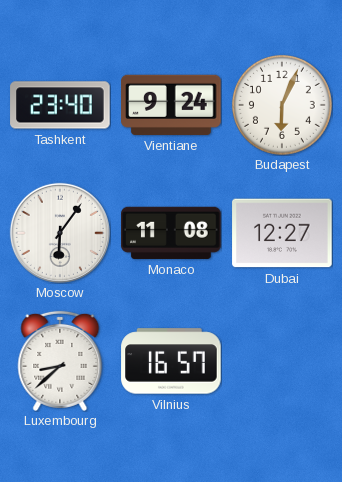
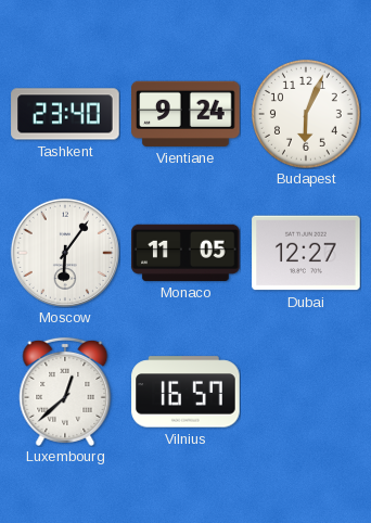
Monaco: 11:08 -> 11:05
Luxembourg: 8:38 -> 12:38
